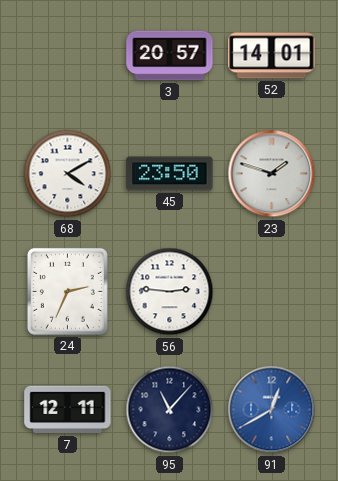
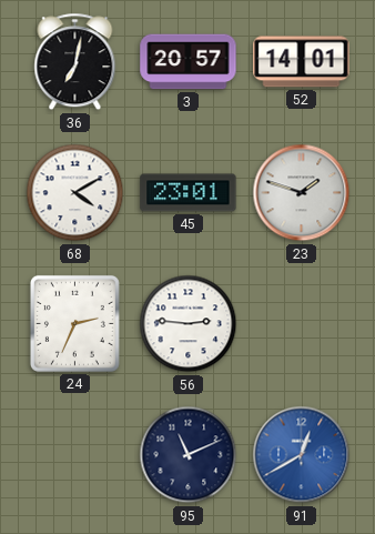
36: none -> 7:02
45: 23:50 -> 23:01
7: 12:11 -> none
95: 11:07 -> 11:11
